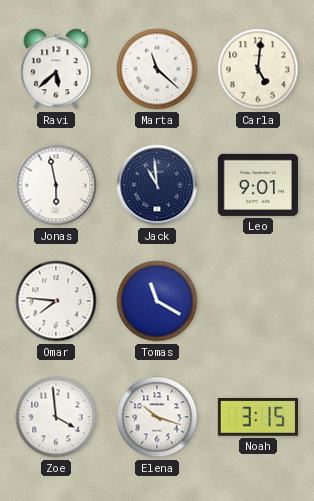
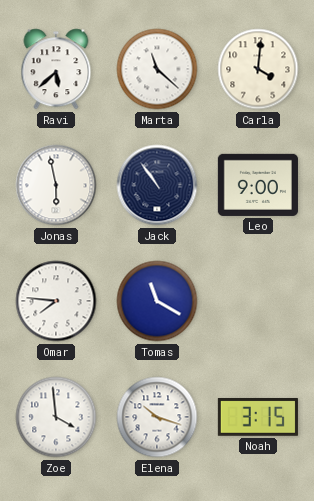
Carla: 5:01 -> 4:01
Jack: 10:59 -> 10:54
Leo: 9:01 -> 9:00
